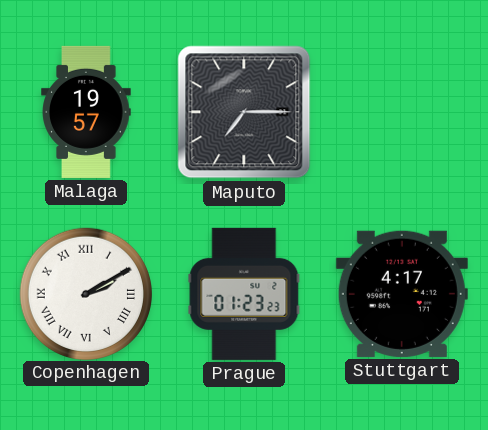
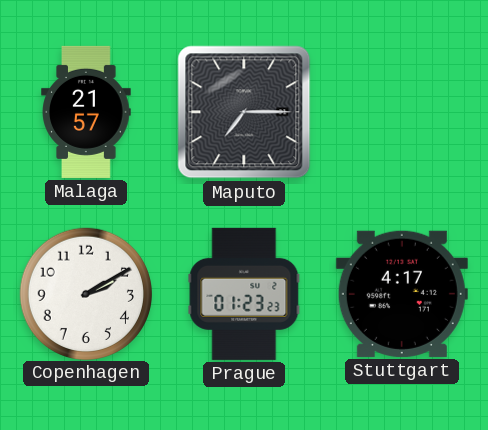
Malaga: 19:57 -> 21:57
Copenhagen numerals: Roman -> Arabic
